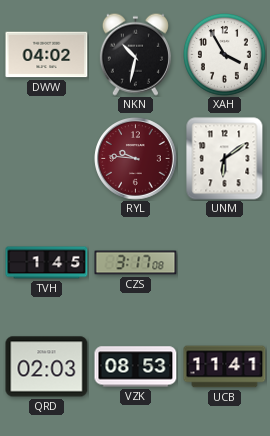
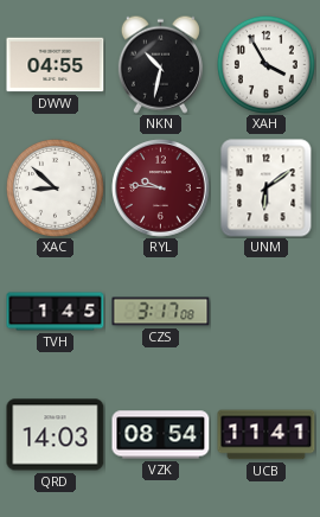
DWW: 04:02 -> 04:55
XAC: none -> 8:52
QRD: 02:03 -> 14:03
VZK: 08:53 -> 08:54
